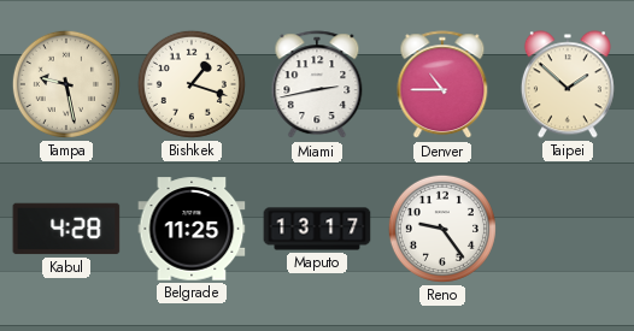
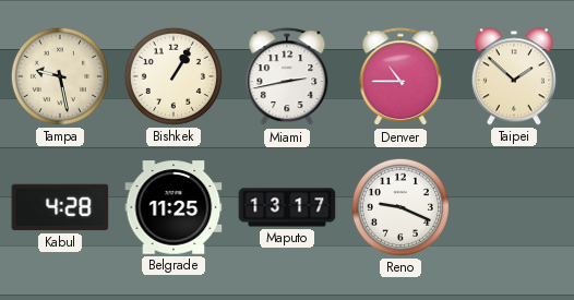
Bishkek: 1:18 -> 1:05
Reno: 9:24 -> 9:19
